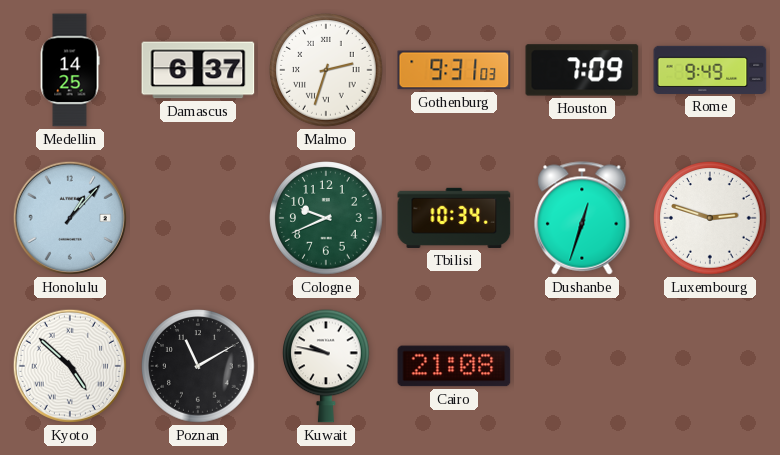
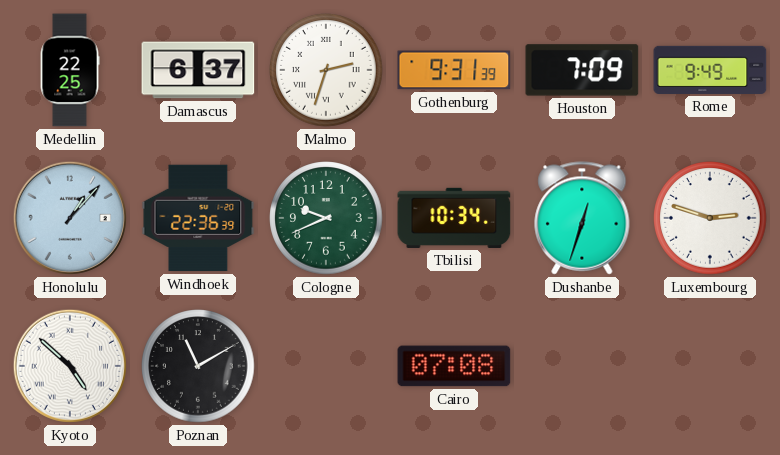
Medellin: 14:25 -> 22:25
Gothenburg: 9:31:03 -> 9:31:39
Windhoek: none -> 22:36
Kuwait: 9:47 -> none
Cairo: 21:08 -> 07:08
